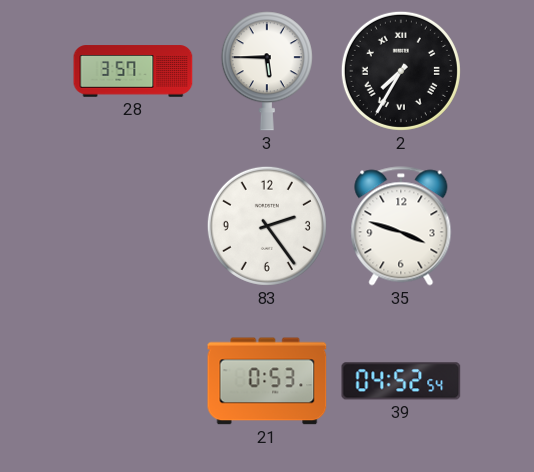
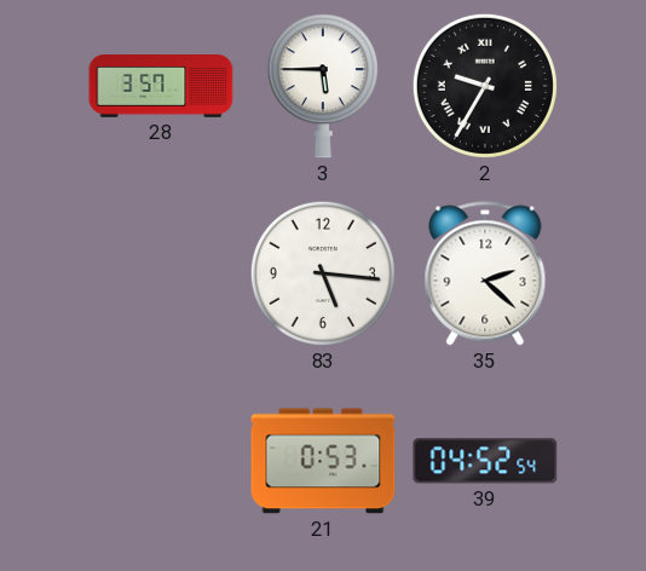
2: 7:35 -> 9:35
83: 2:24 -> 5:16
35: 3:48 -> 2:22
